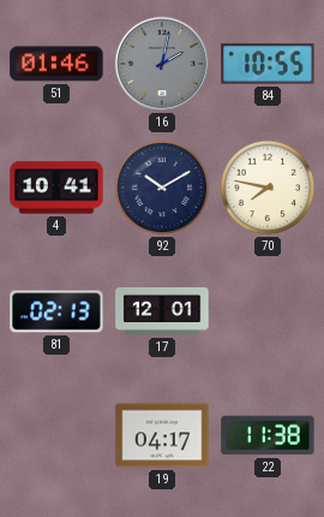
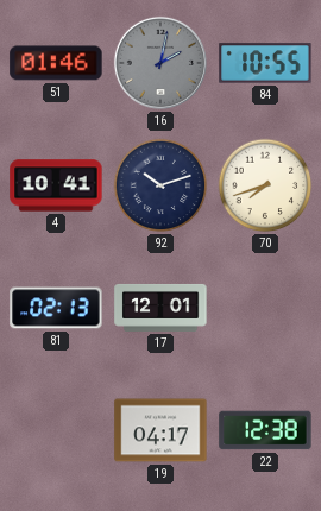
92: 10:10 -> 10:12
70: 7:47 -> 7:42
22: 11:38 -> 12:38
